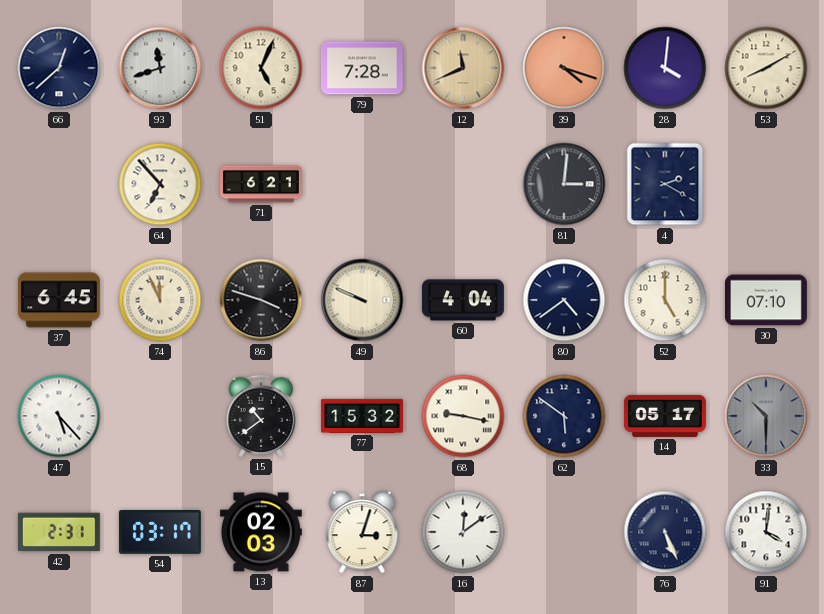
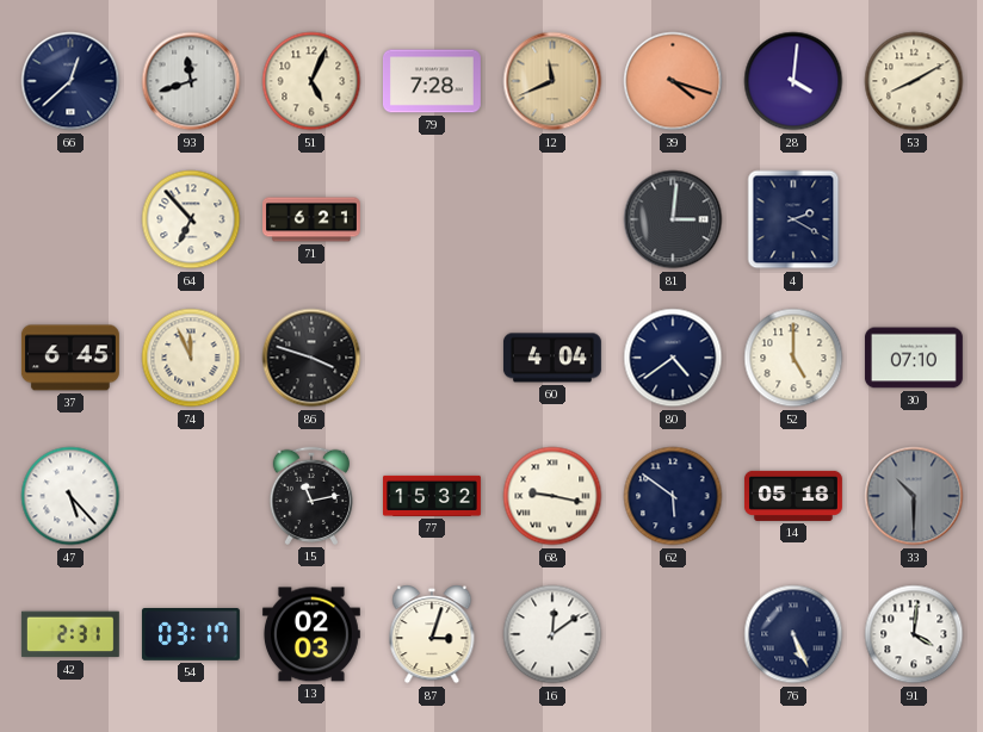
49: 9:49 -> none
15: 10:39 -> 11:13
14: 05:17 -> 05:18
